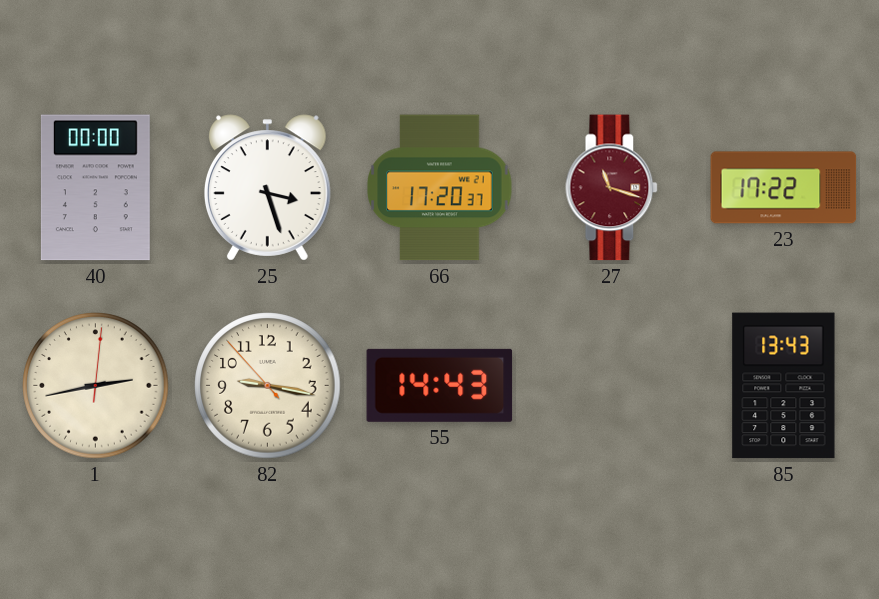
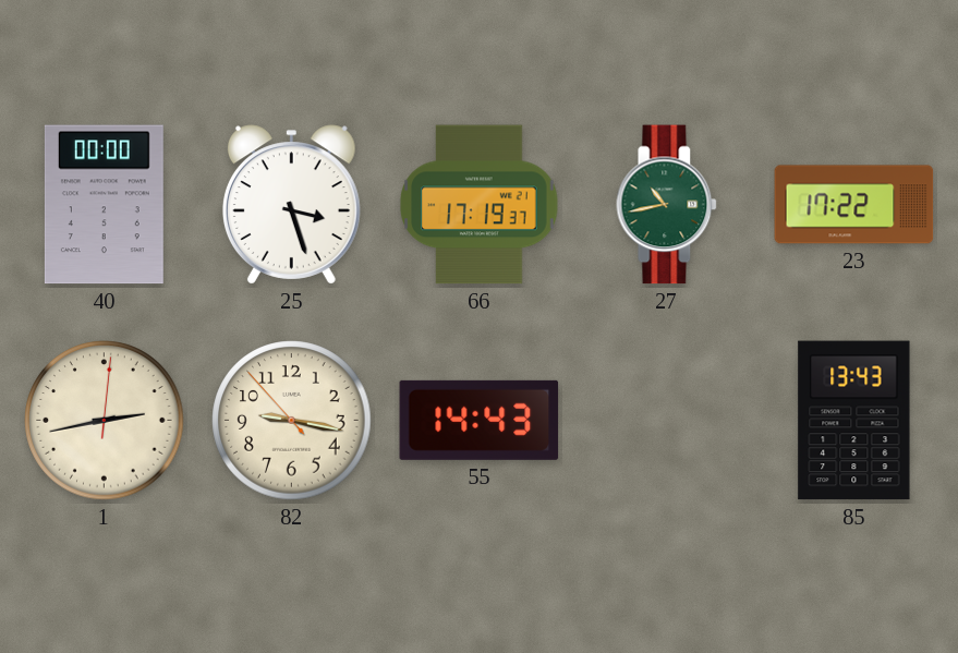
66: 17:20 -> 17:19
27: 11:18 -> 10:43
27 dial: burgundy -> green
